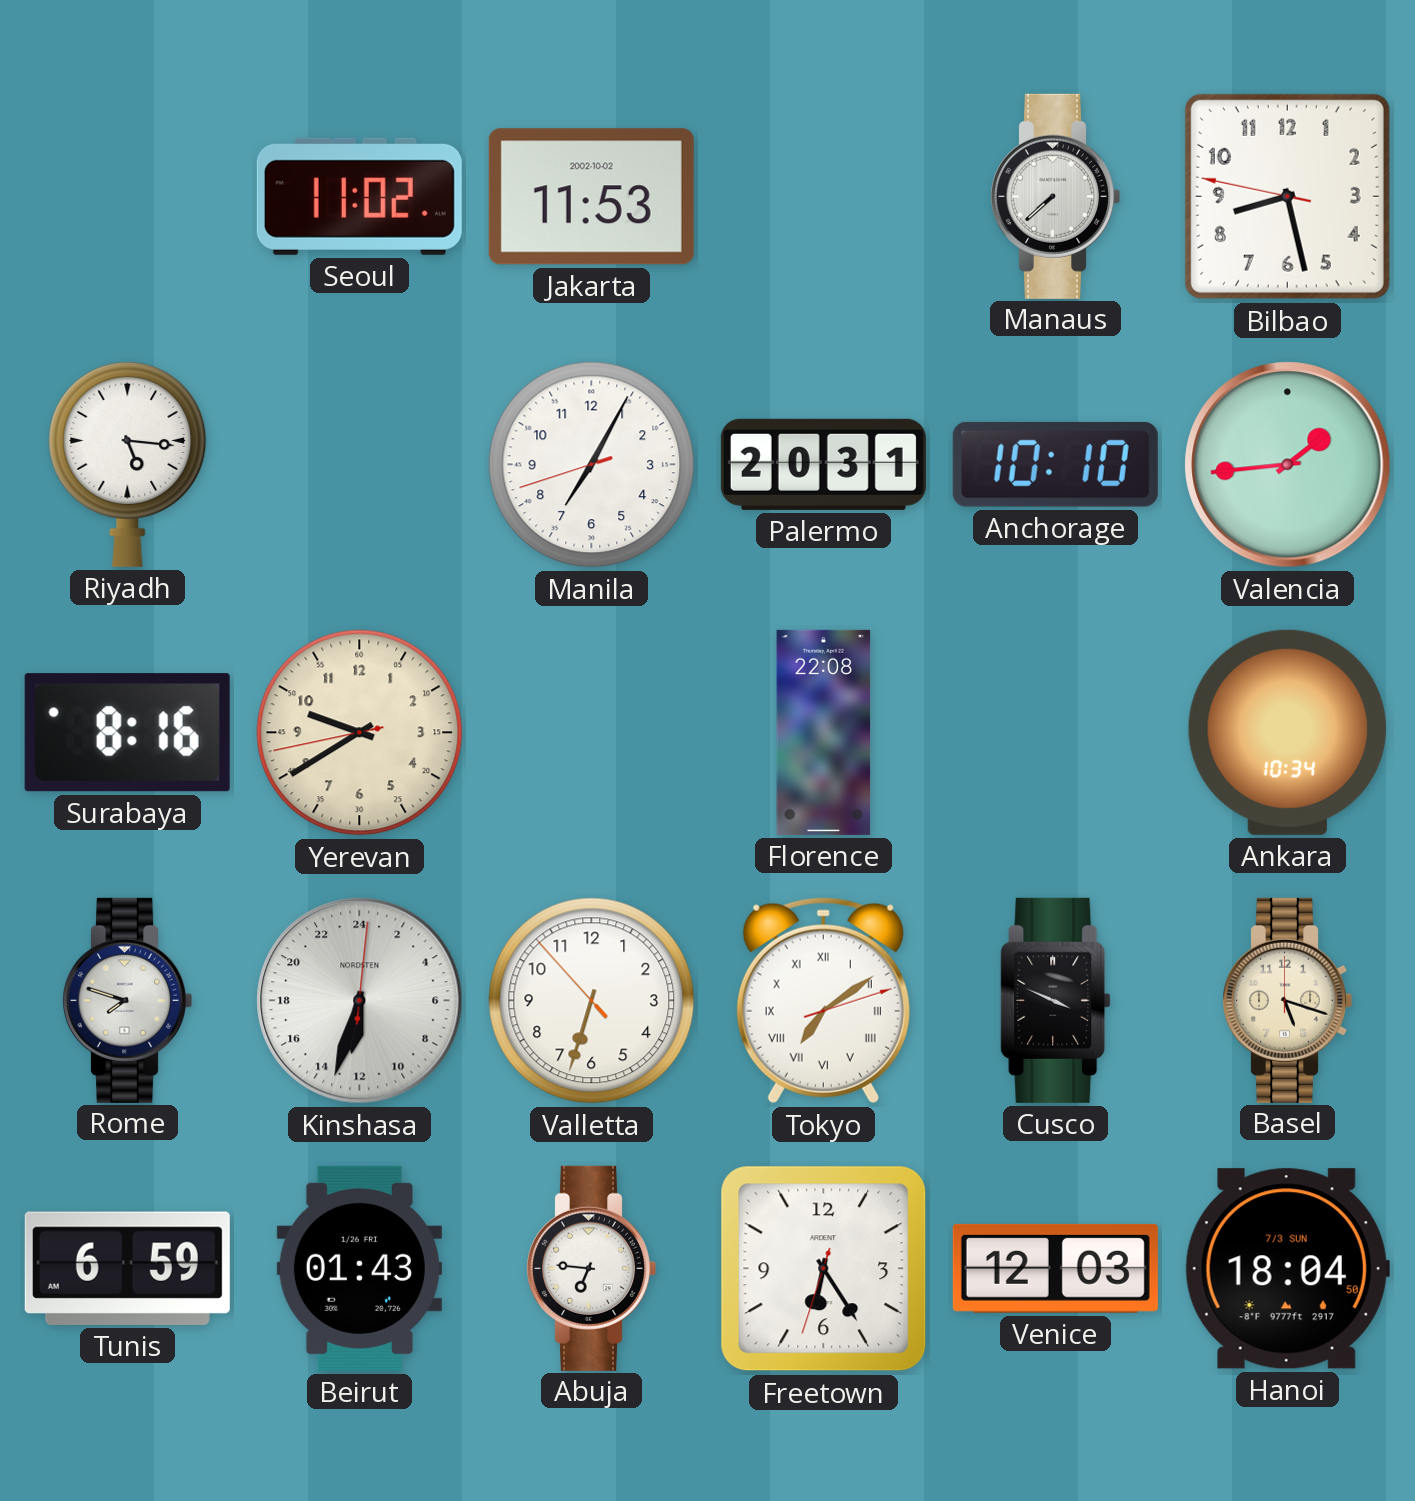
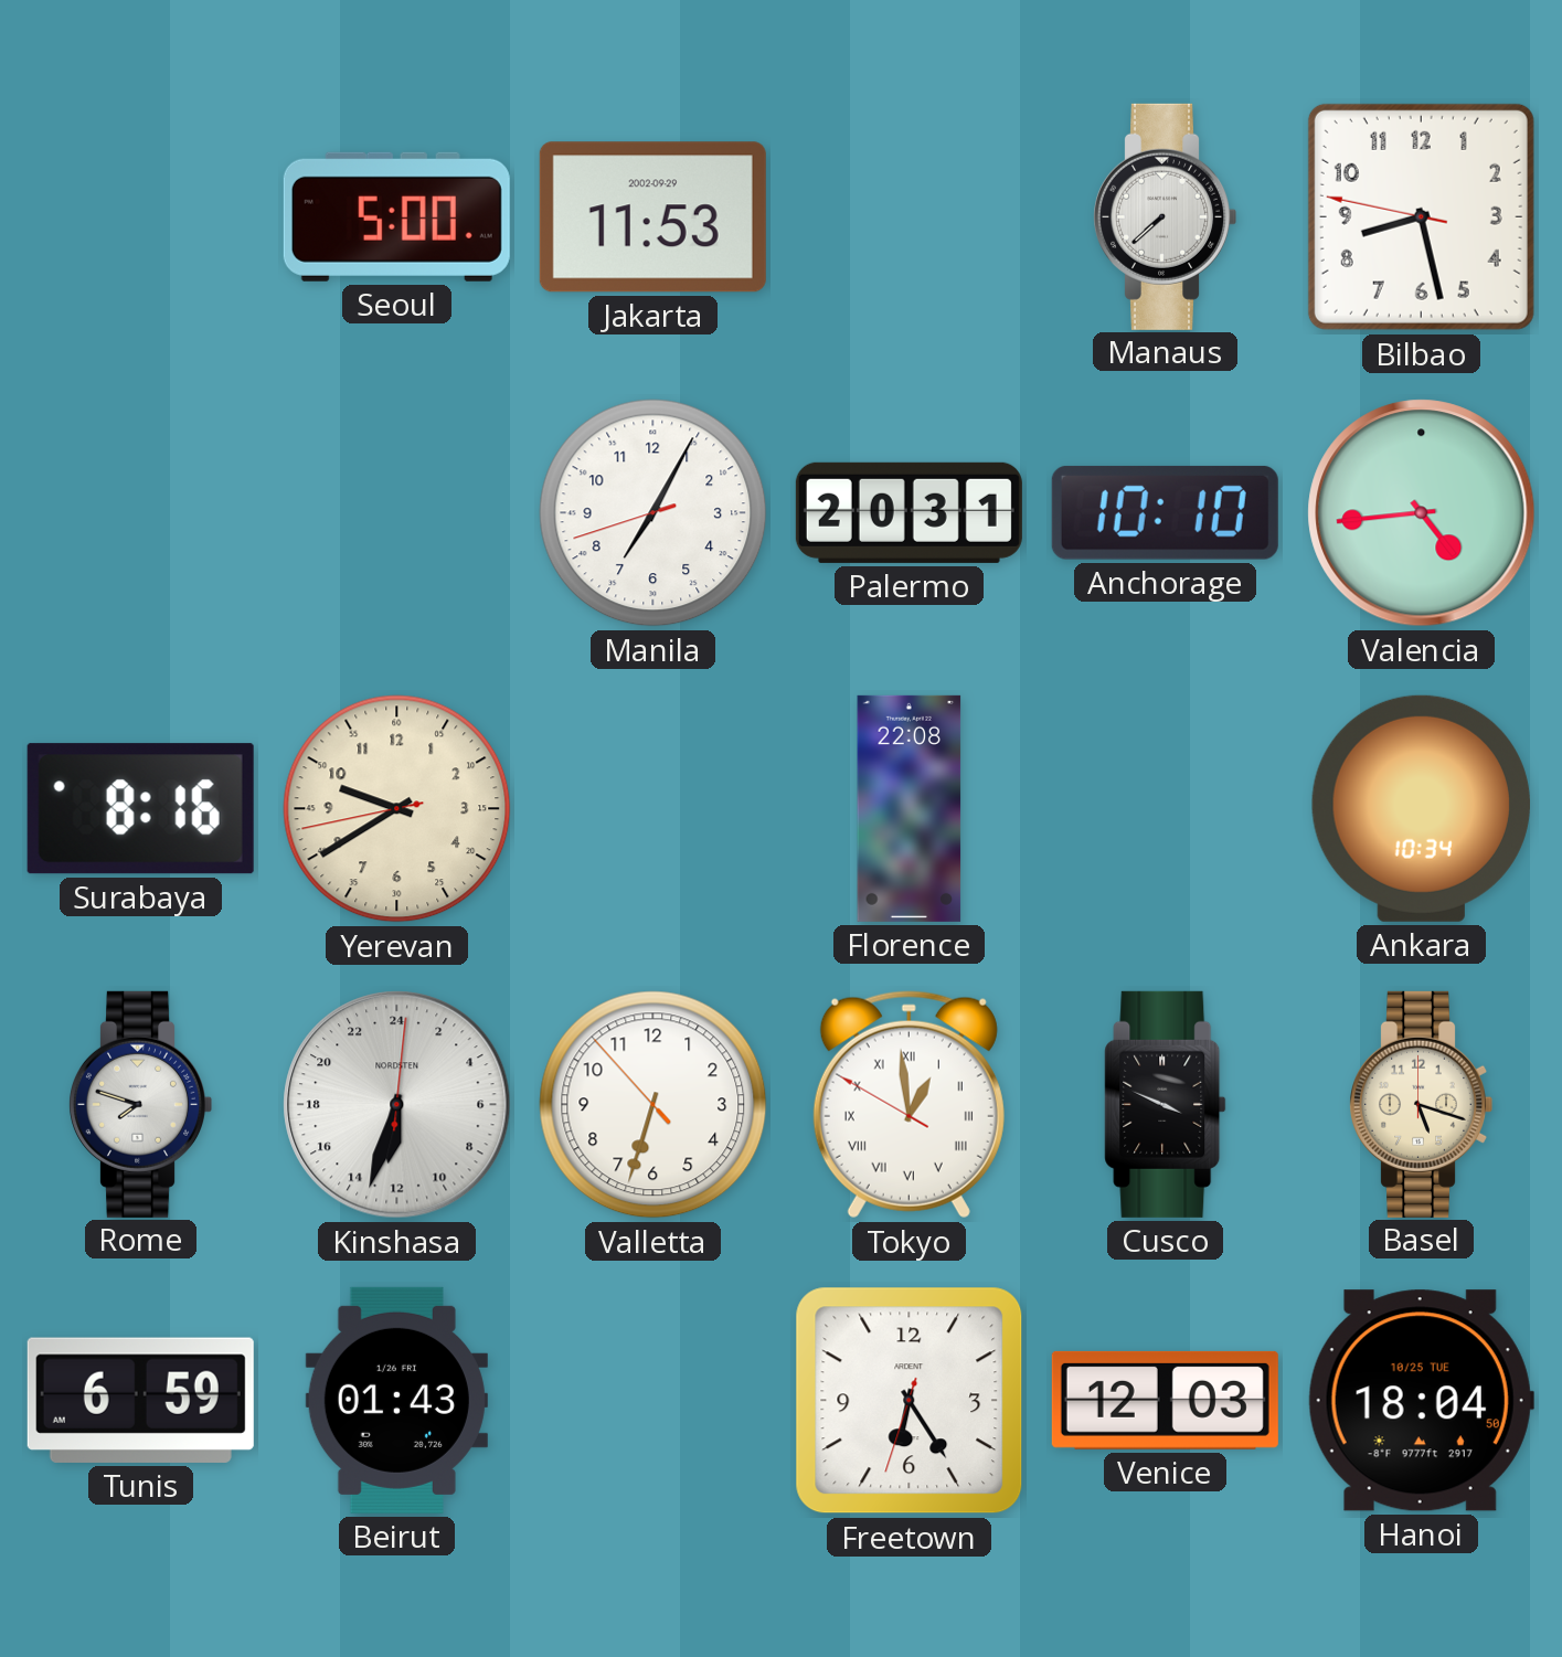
Seoul: 11:02 -> 5:00
Jakarta date: 2002-10-02 -> 2002-09-29
Riyadh: 5:16 -> none
Valencia: 1:44 -> 4:44
Tokyo: 7:09 -> 12:58
Abuja: 6:46 -> none
Hanoi date: 7/3 SUN -> 10/25 TUE
